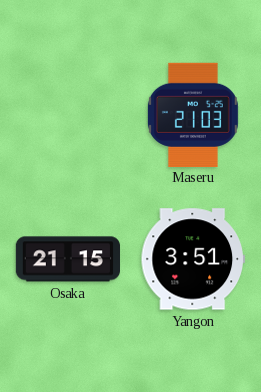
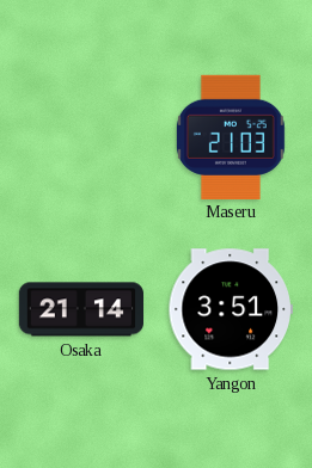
Osaka: 21:15 -> 21:14
